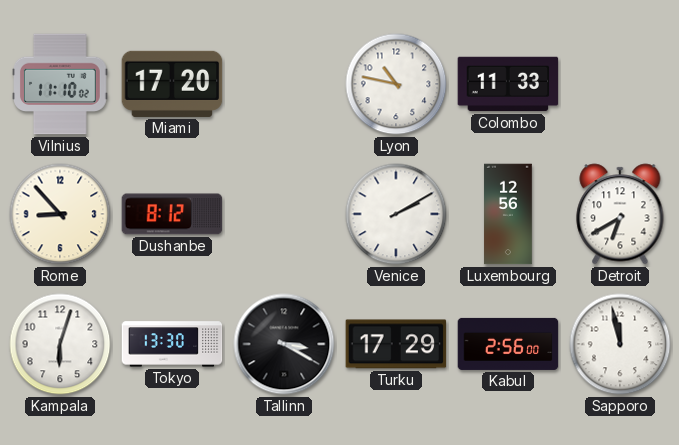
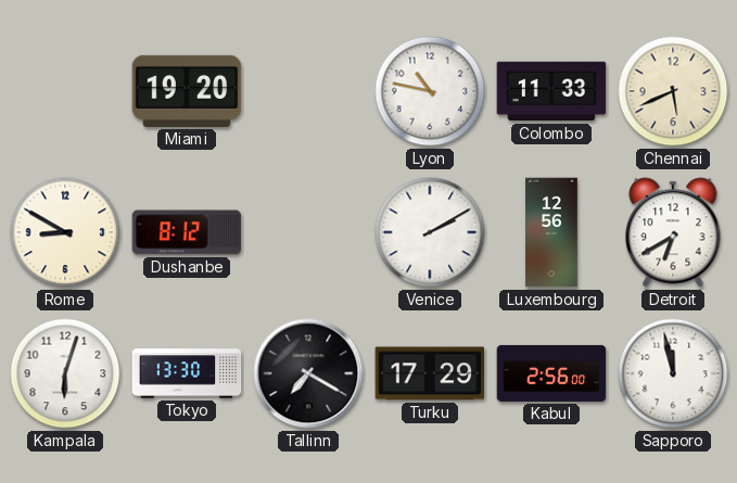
Vilnius: 11:10 -> none
Miami: 17:20 -> 19:20
Chennai: none -> 5:41
Rome: 8:53 -> 8:50
Tallinn: 3:20 -> 7:20
